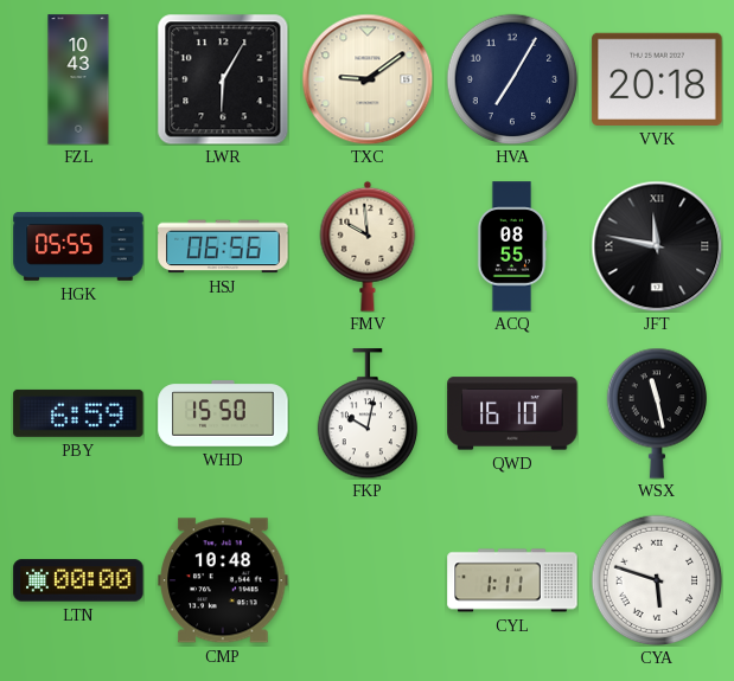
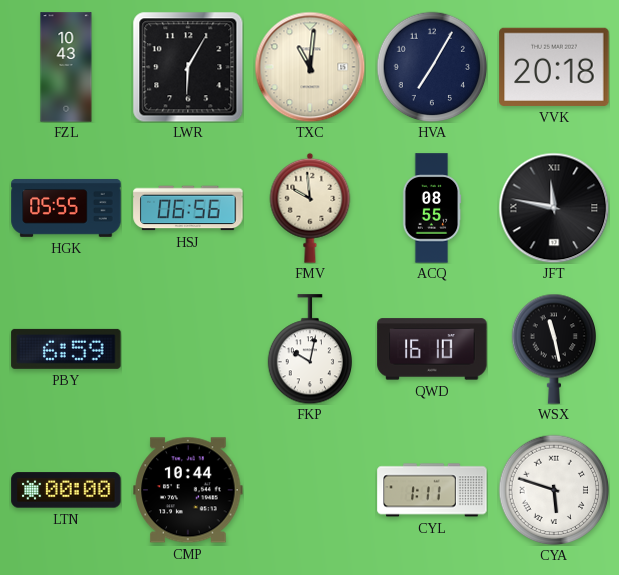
TXC: 9:09 -> 11:01
WHD: 15:50 -> none
CMP: 10:48 -> 10:44
